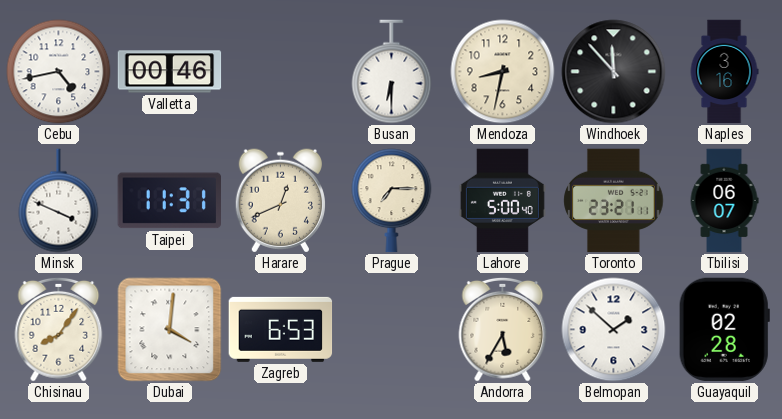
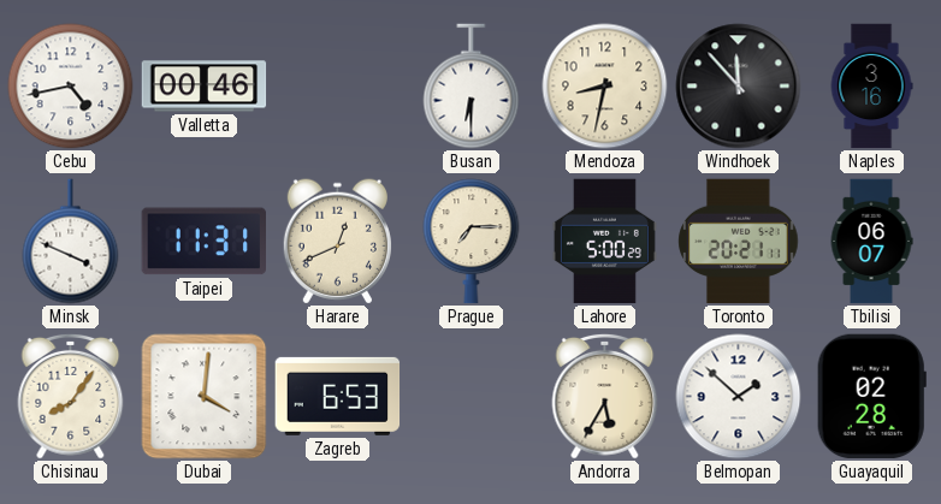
Lahore: 5:00:40 -> 5:00:29
Toronto: 23:21 -> 20:21
